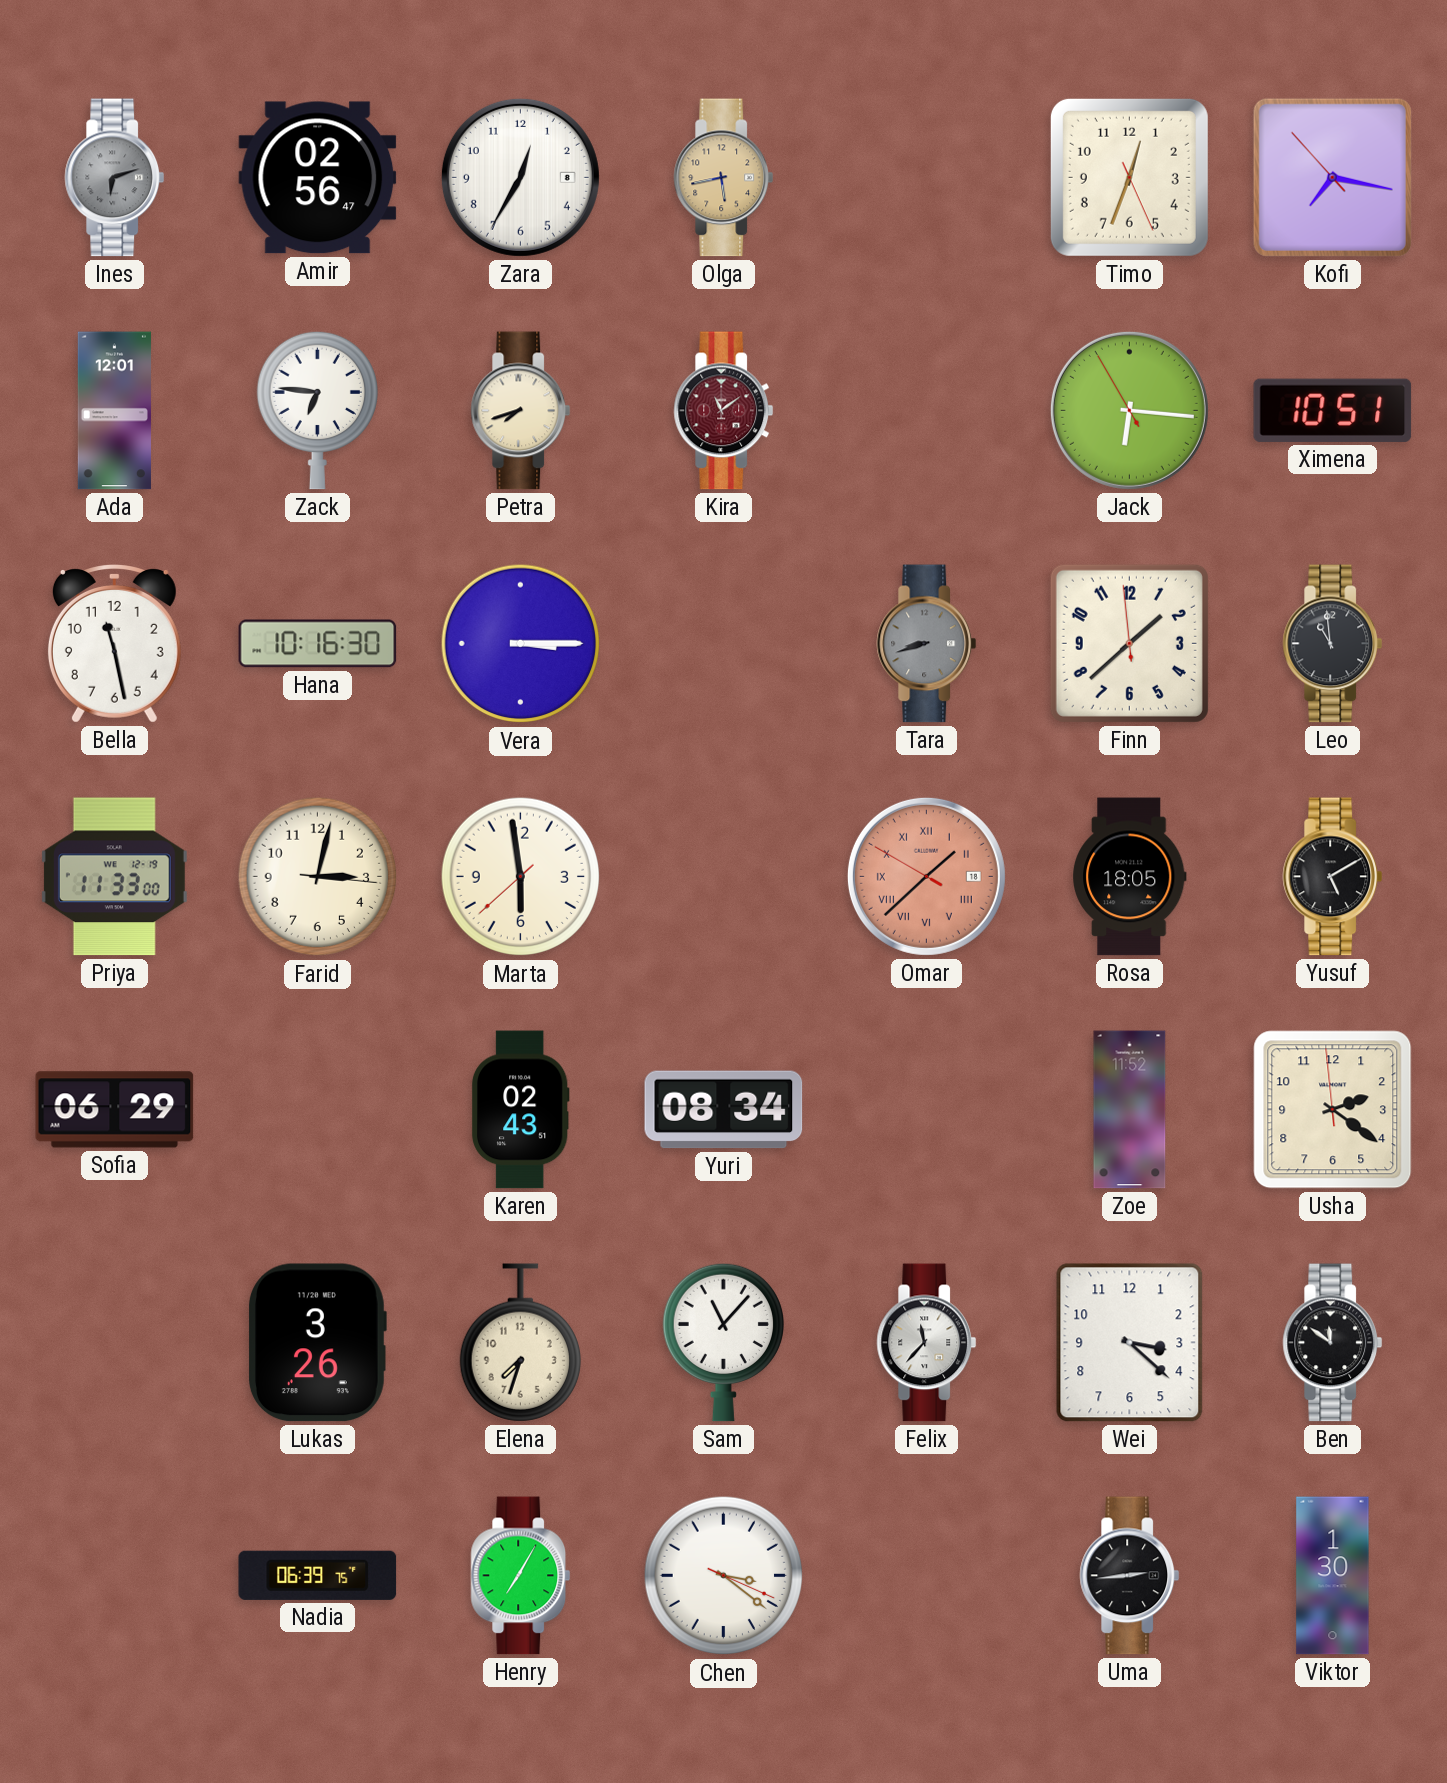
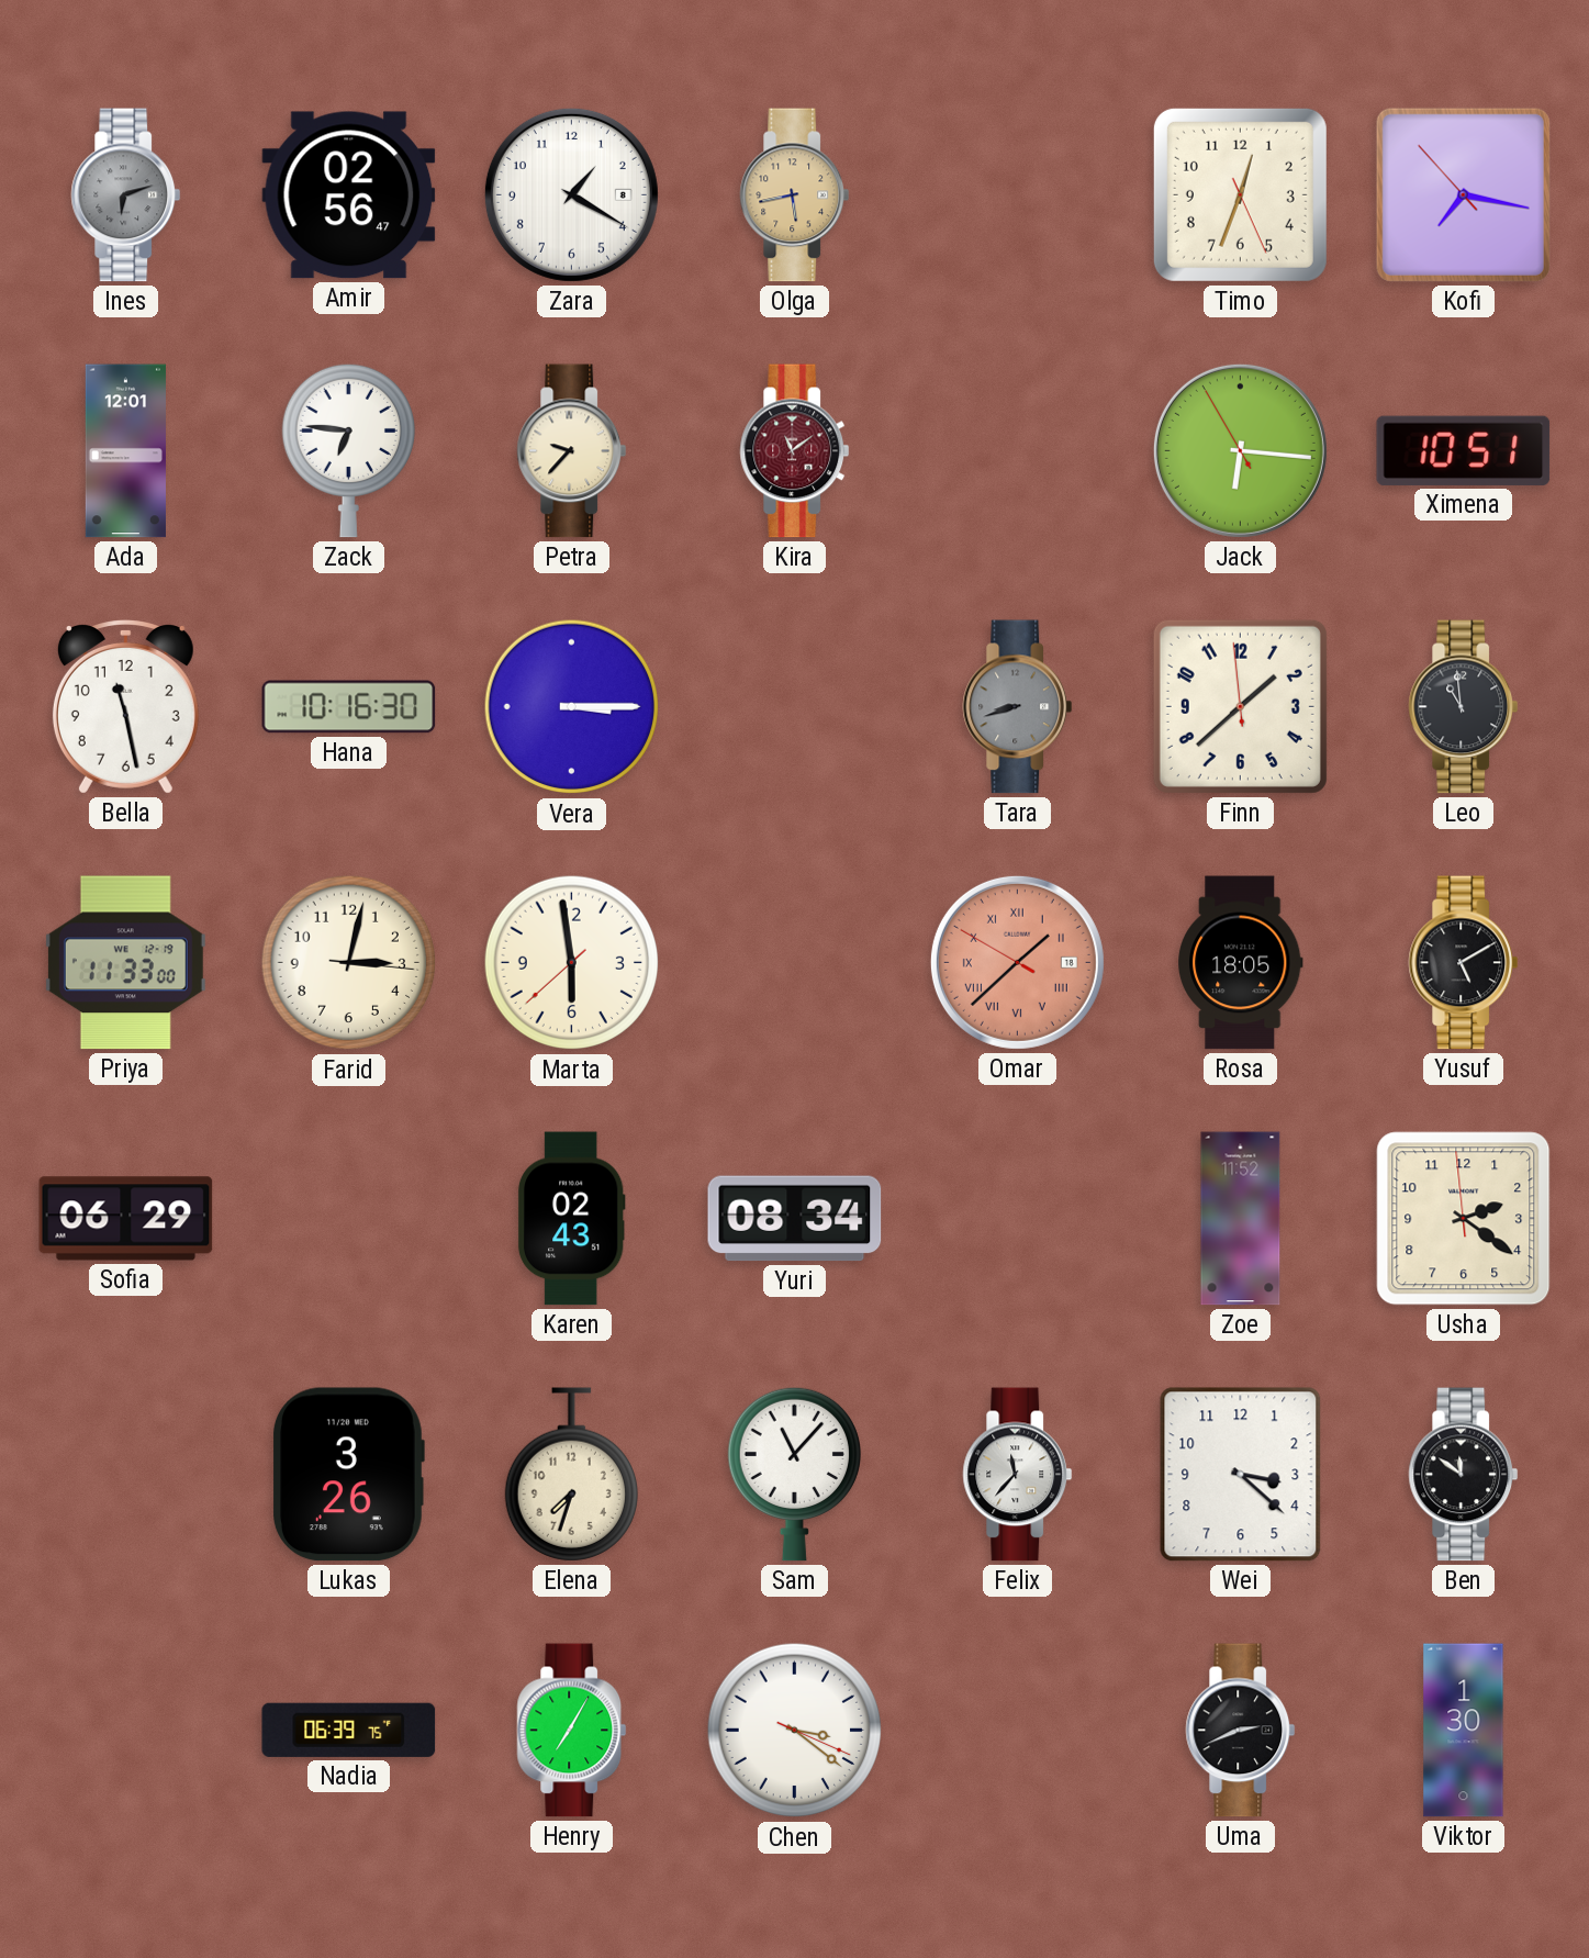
Zara: 12:35 -> 1:20
Petra: 7:42 -> 9:37
Uma: 2:44 -> 2:41
